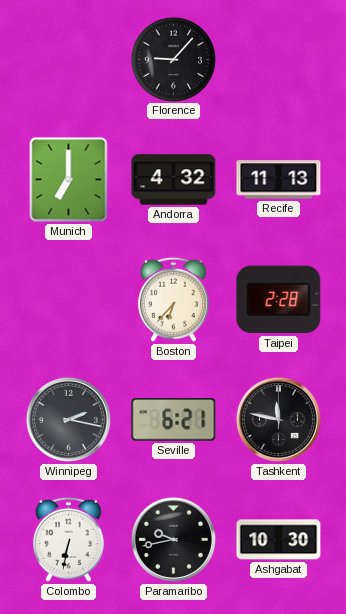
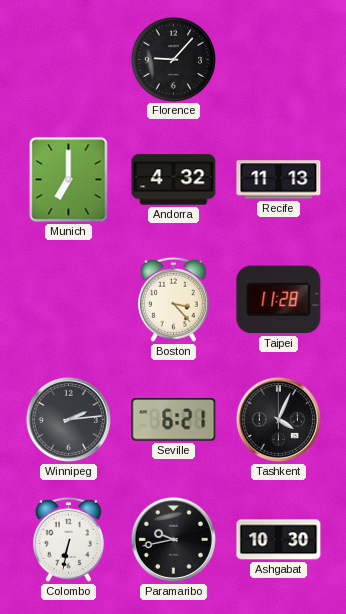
Boston: 6:37 -> 3:23
Taipei: 2:28 -> 11:28
Winnipeg: 2:17 -> 2:14
Tashkent: 11:47 -> 4:04
